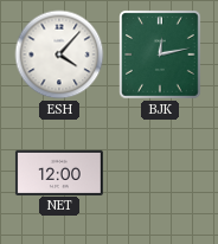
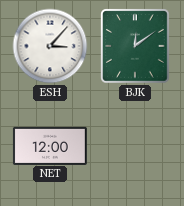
ESH: 4:07 -> 3:07
BJK: 12:13 -> 12:09
